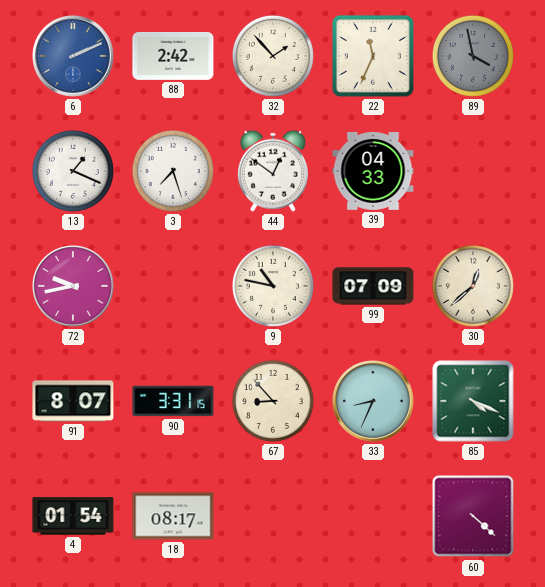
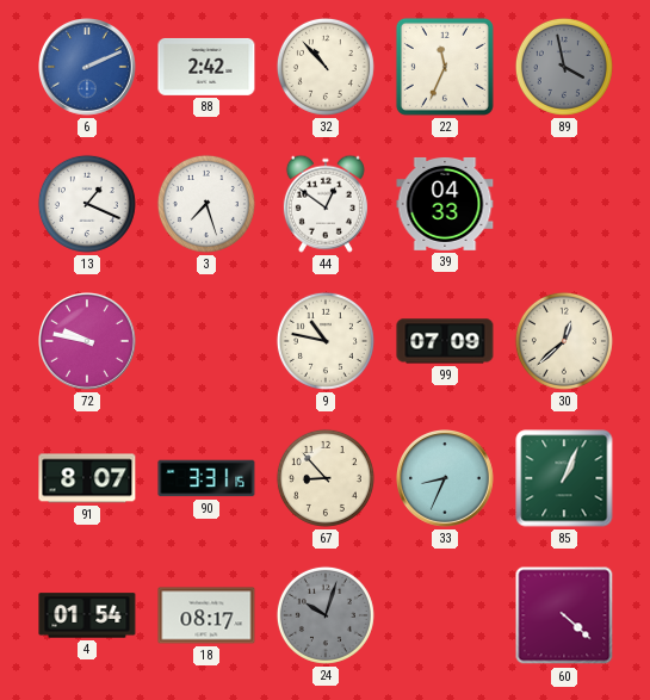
32: 1:53 -> 10:53
72: 9:43 -> 9:47
85: 4:19 -> 1:04
24: none -> 10:03
